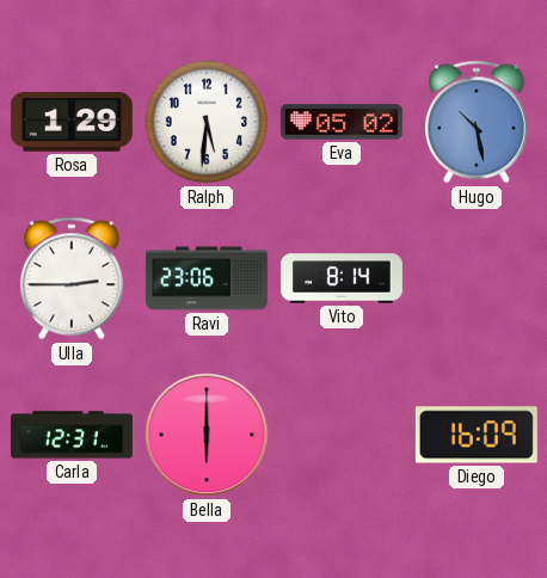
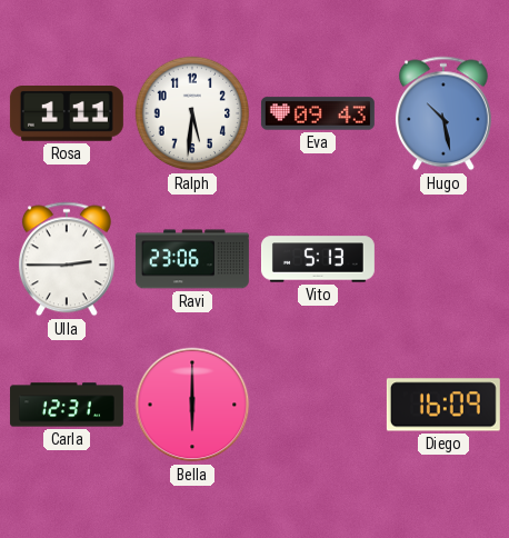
Rosa: 1:29 -> 1:11
Eva: 05:02 -> 09:43
Vito: 8:14 -> 5:13
